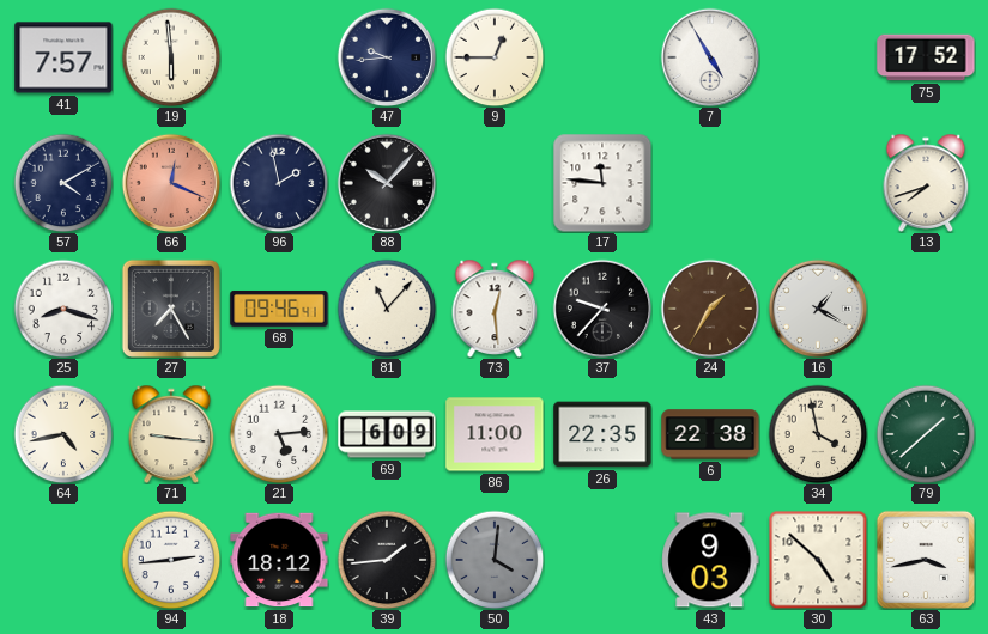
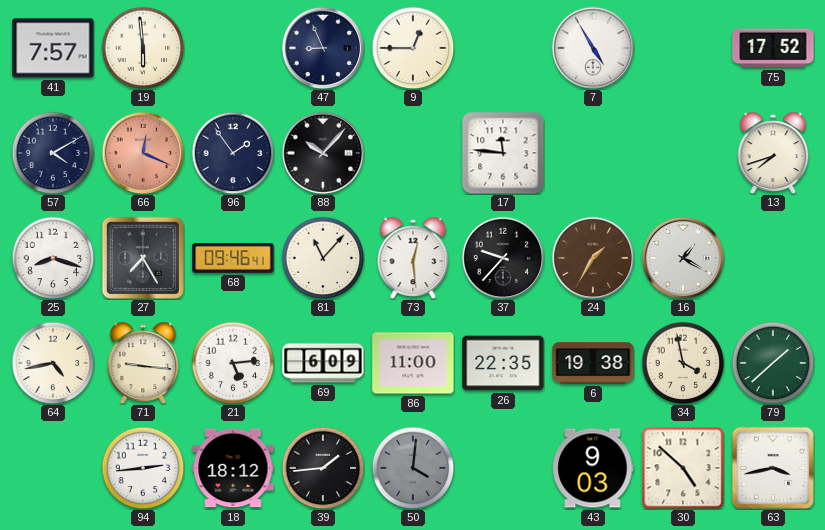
47: 9:44 -> 8:56
96: 1:58 -> 1:54
6: 22:38 -> 19:38
